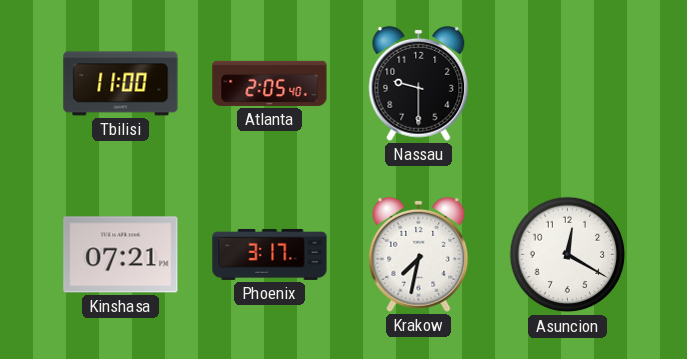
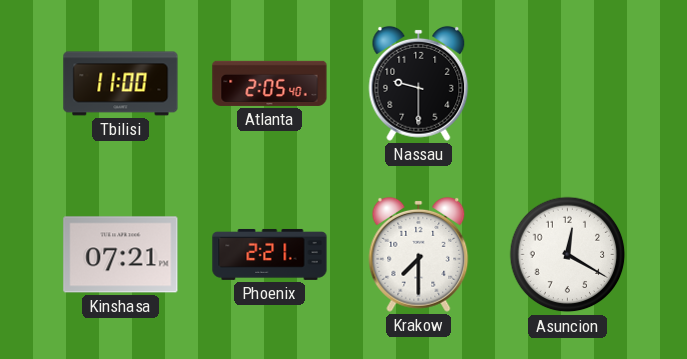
Phoenix: 3:17 -> 2:21
Krakow: 7:32 -> 7:30
